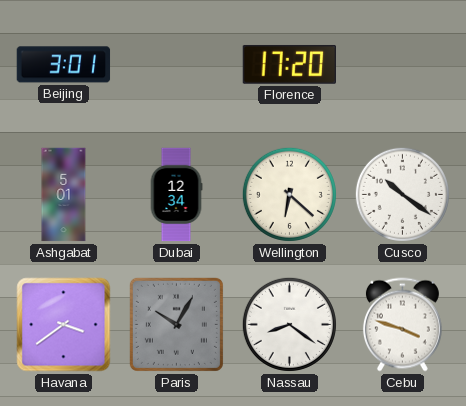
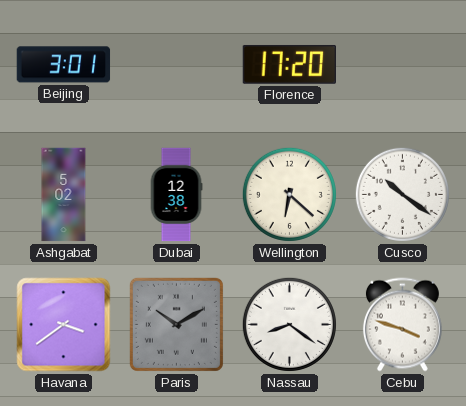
Ashgabat: 5:01 -> 5:02
Dubai: 12:34 -> 12:38
Paris: 10:05 -> 10:10
